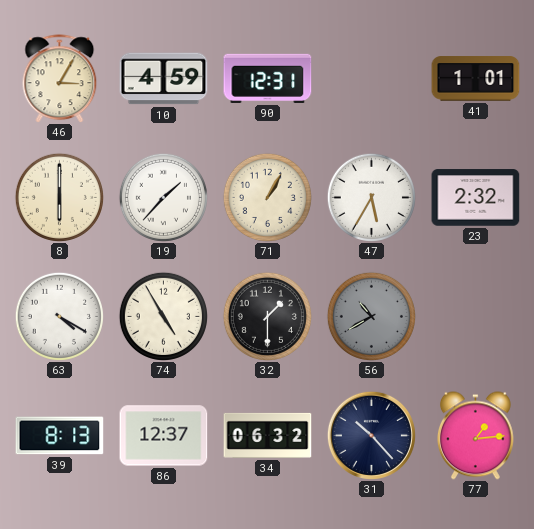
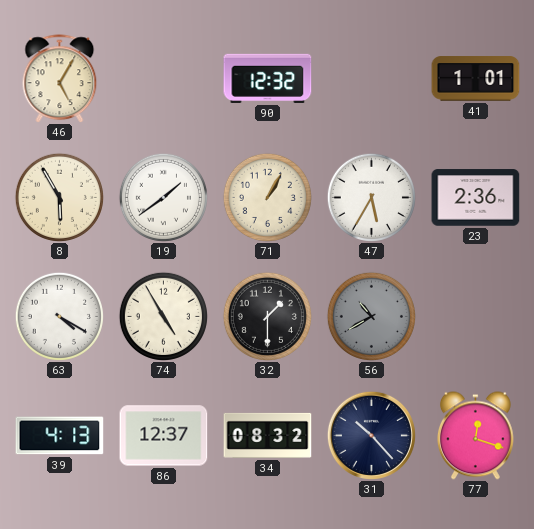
46: 3:05 -> 5:05
10: 4:59 -> none
90: 12:31 -> 12:32
8: 6:00 -> 5:55
19: 1:37 -> 1:39
23: 2:32 -> 2:36
39: 8:13 -> 4:13
34: 06:32 -> 08:32
77: 1:14 -> 12:18
